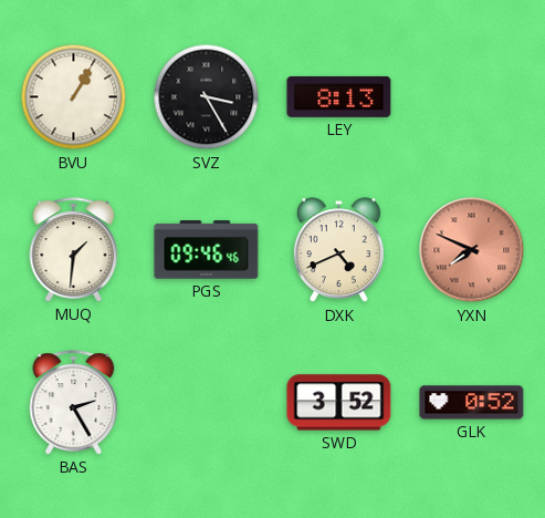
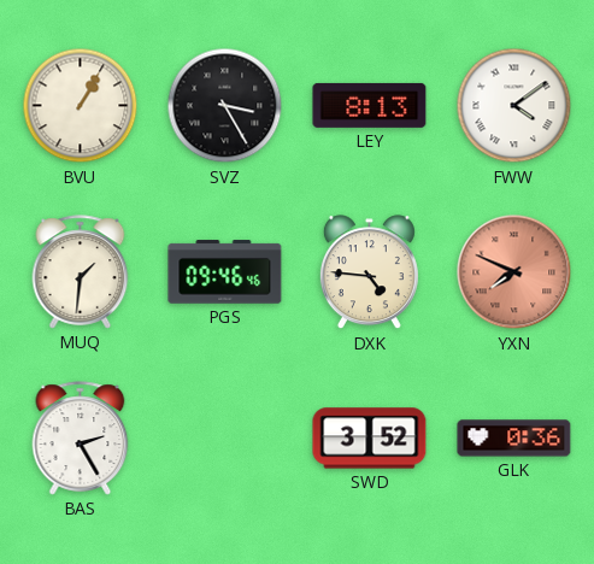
FWW: none -> 4:09
DXK: 4:41 -> 4:46
GLK: 0:52 -> 0:36
